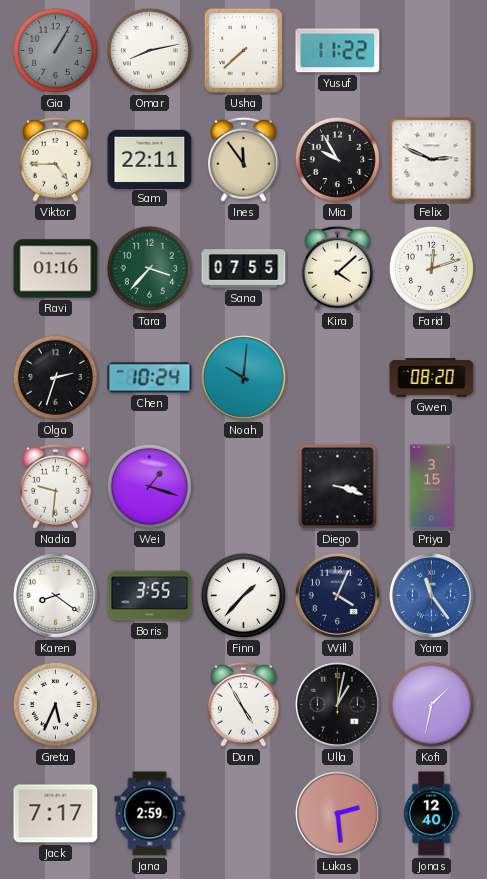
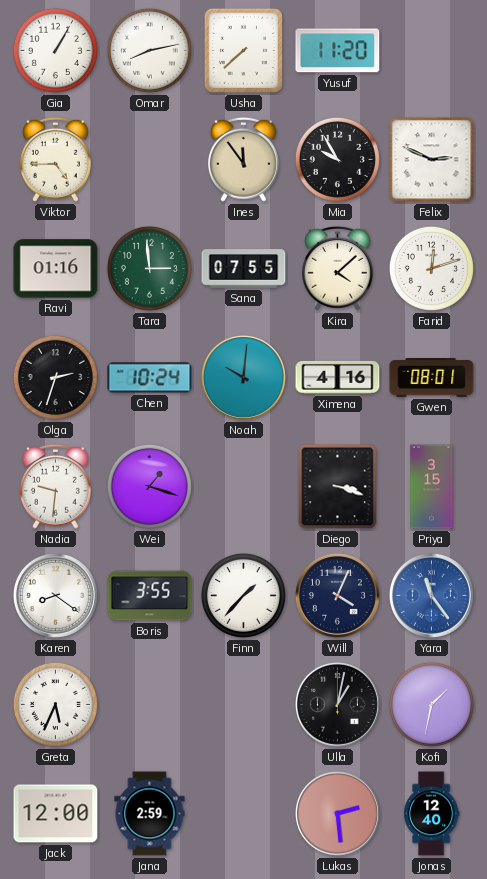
Gia dial: grey -> white
Yusuf: 11:22 -> 11:20
Sam: 22:11 -> none
Tara: 3:37 -> 2:59
Ximena: none -> 4:16
Gwen: 08:20 -> 08:01
Dan: 4:55 -> none
Jack: 7:17 -> 12:00
